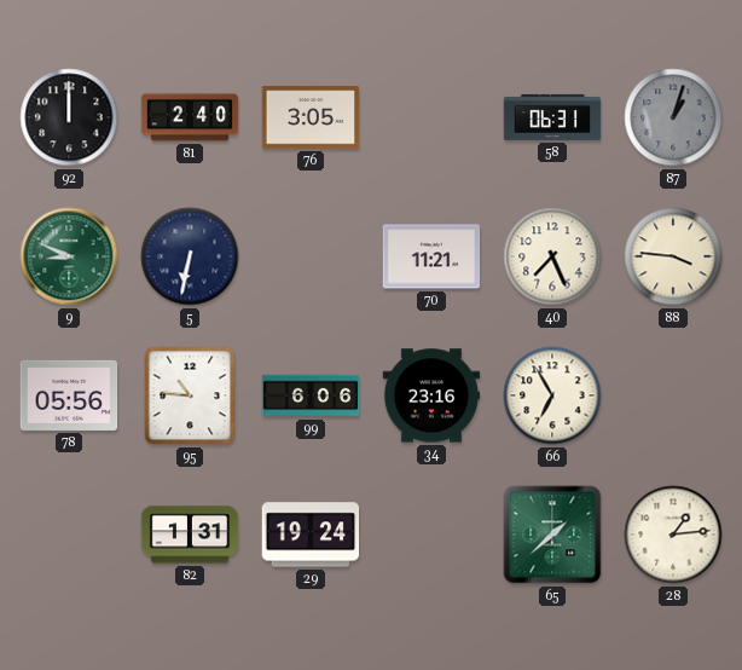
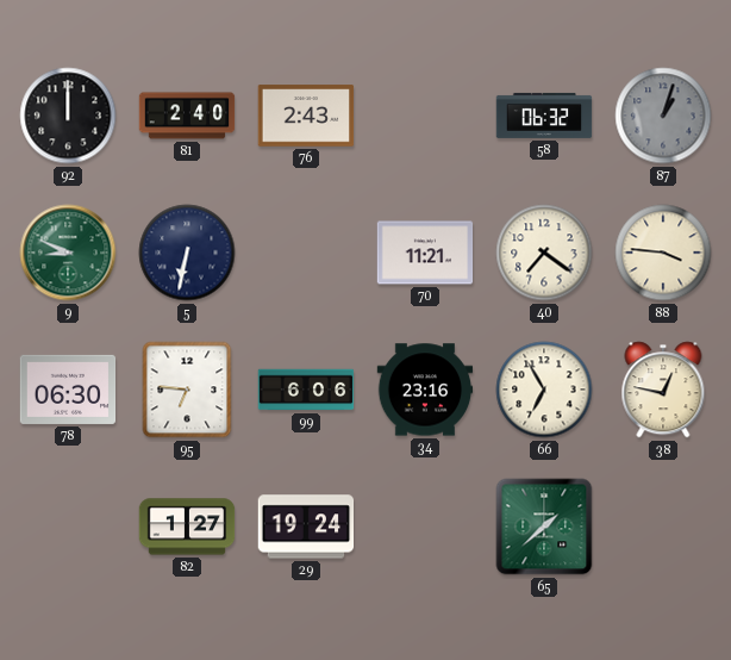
76: 3:05 -> 2:43
58: 06:31 -> 06:32
40: 7:26 -> 7:21
78: 05:56 -> 06:30
95: 10:46 -> 6:46
38: none -> 12:47
82: 1:31 -> 1:27
28: 1:14 -> none
